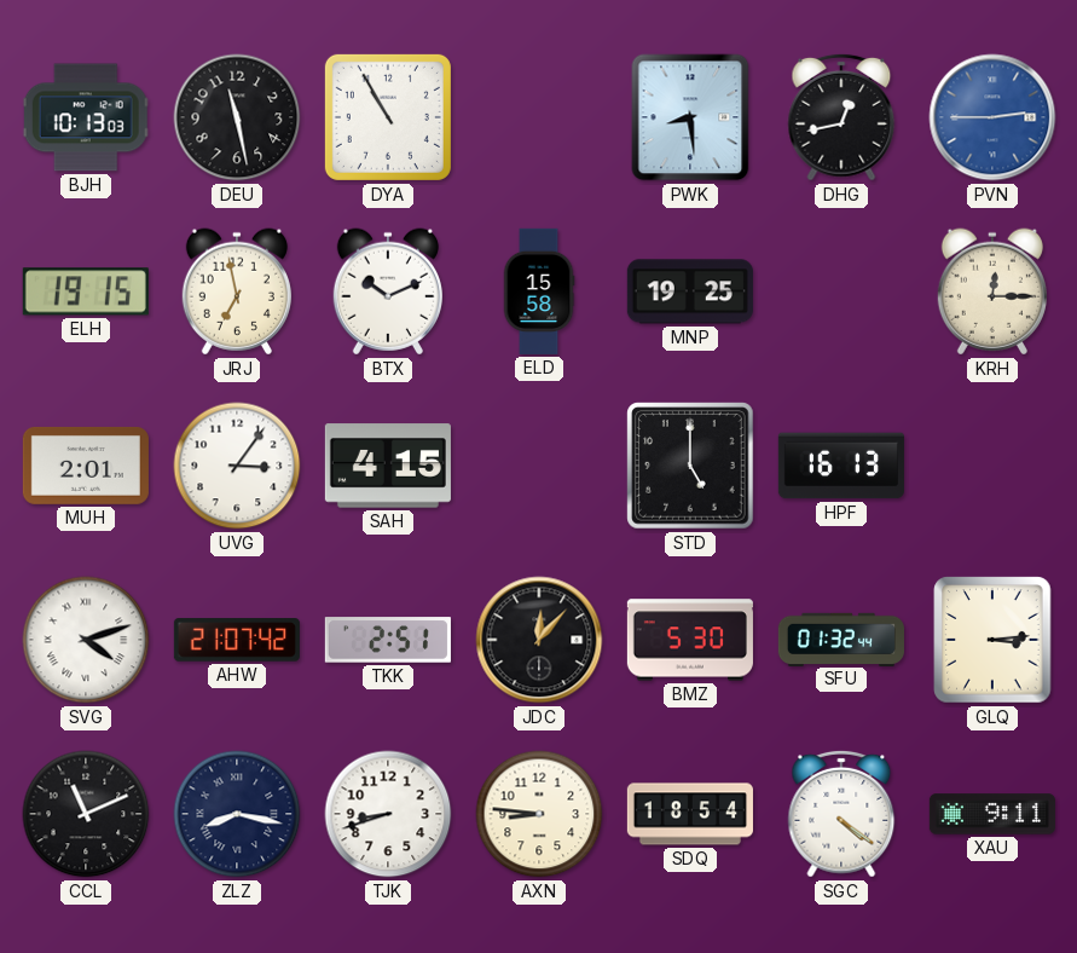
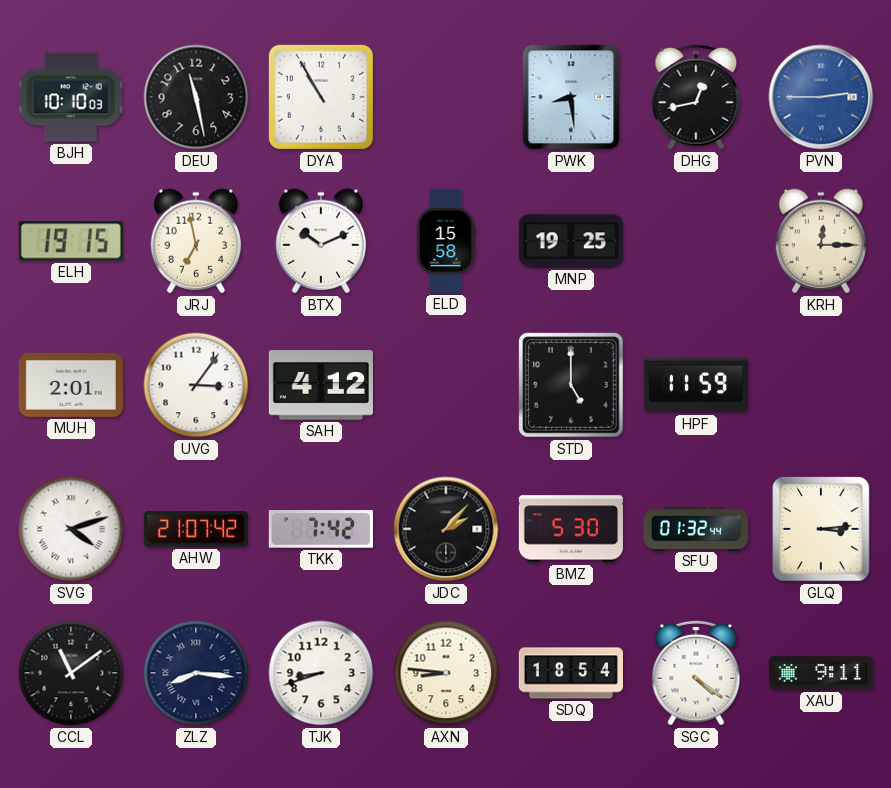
BJH: 10:13 -> 10:10
SAH: 4:15 -> 4:12
HPF: 16:13 -> 11:59
TKK: 2:51 -> 7:42
JDC: 12:07 -> 2:07
CCL: 11:11 -> 11:09
ZLZ: 8:17 -> 8:16
